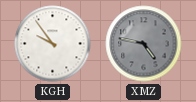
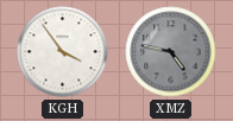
KGH: 9:54 -> 3:54
